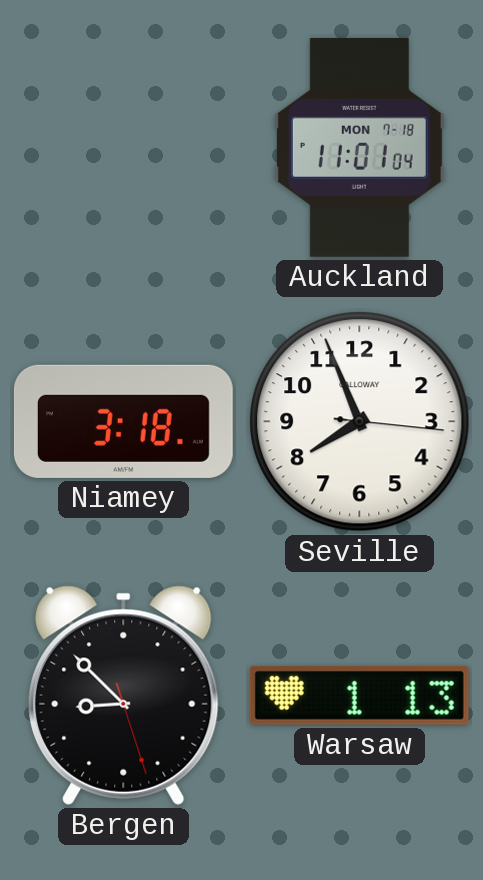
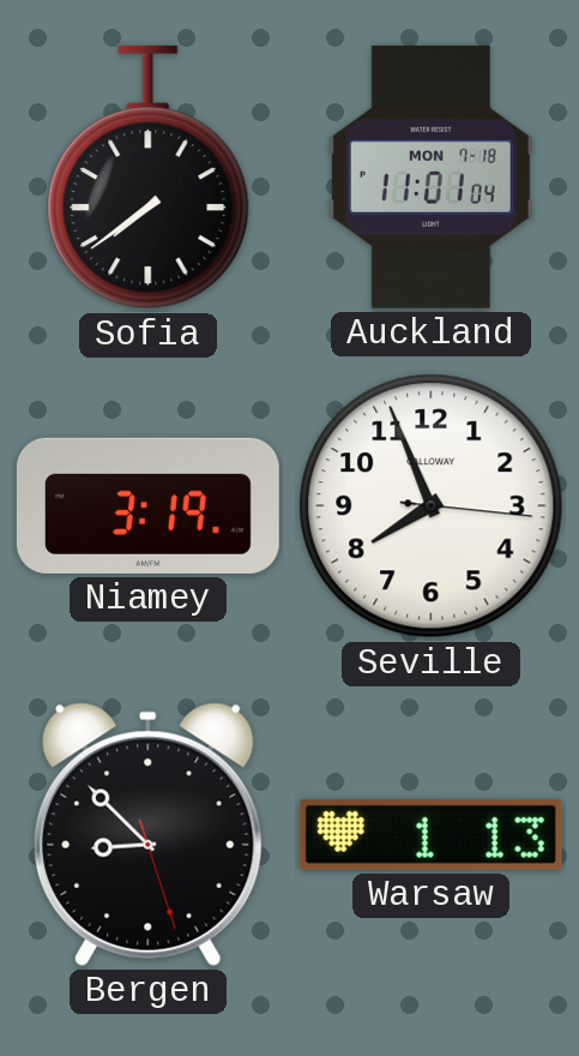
Sofia: none -> 7:39
Niamey: 3:18 -> 3:19
